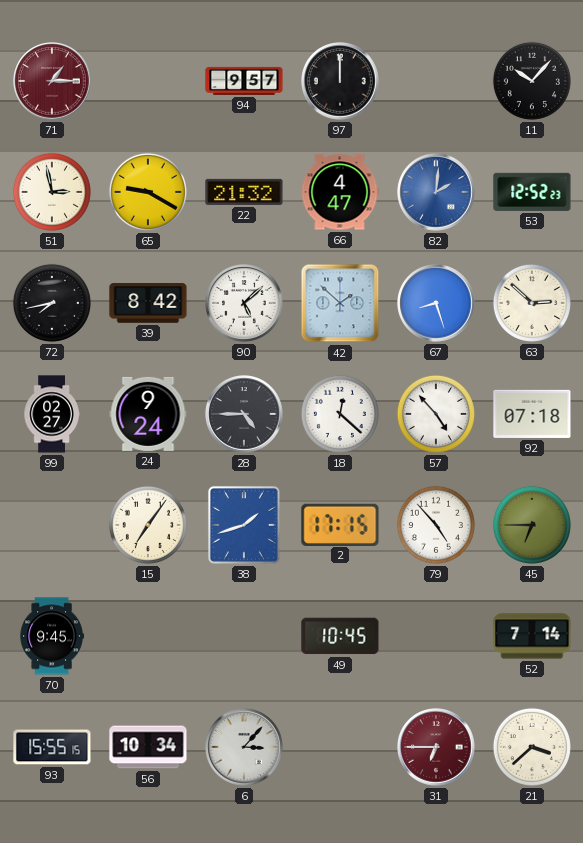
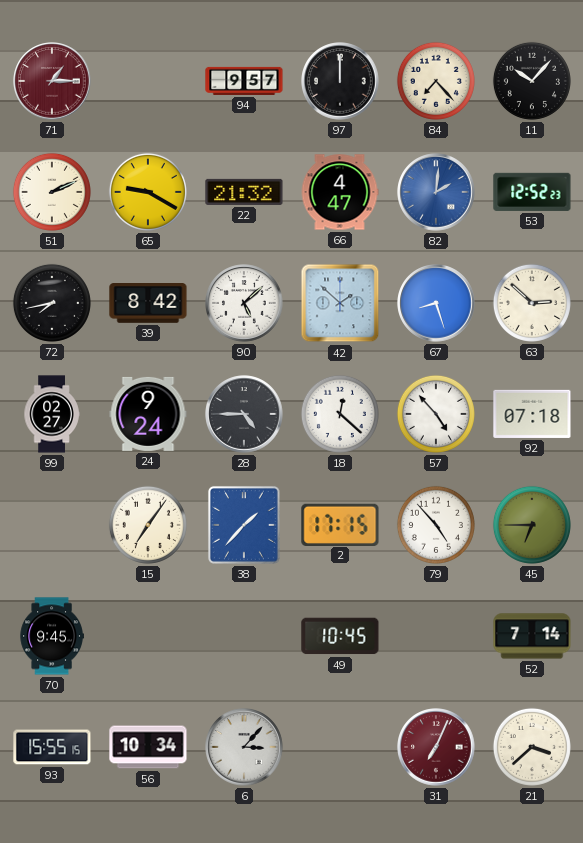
84: none -> 7:23
51: 2:58 -> 2:11
38: 1:42 -> 1:37
31: 6:45 -> 7:04
